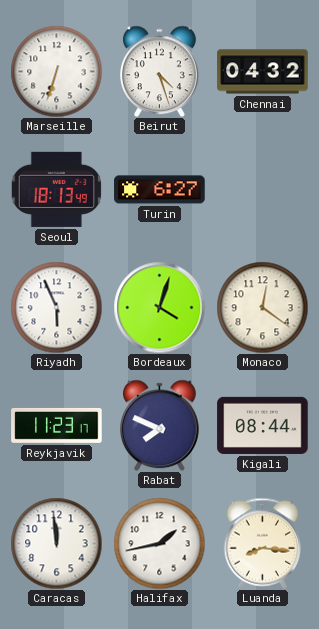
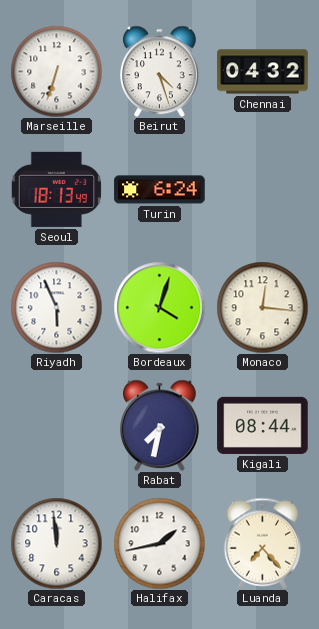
Turin: 6:27 -> 6:24
Monaco: 12:21 -> 12:16
Reykjavik: 11:23 -> none
Rabat: 7:49 -> 7:32
Luanda: 8:16 -> 7:23
